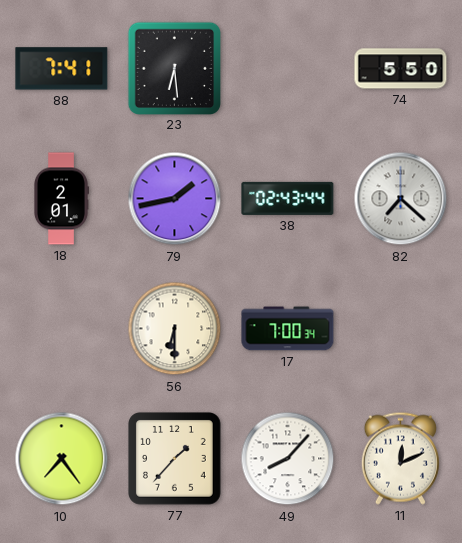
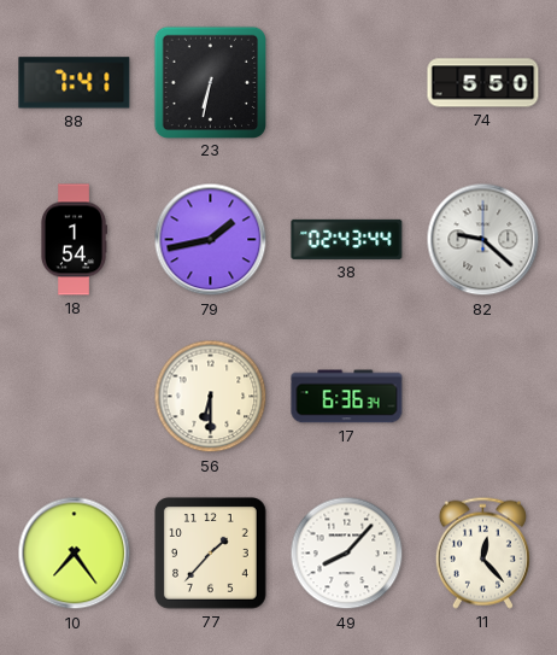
23: 6:29 -> 6:32
18: 2:01 -> 1:54
82: 7:22 -> 9:22
17: 7:00 -> 6:36
11: 12:11 -> 12:23
